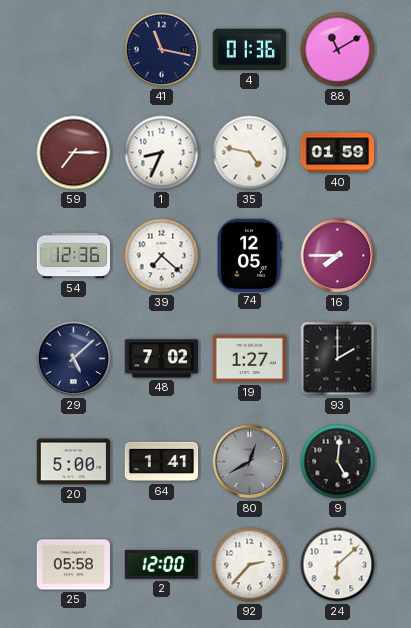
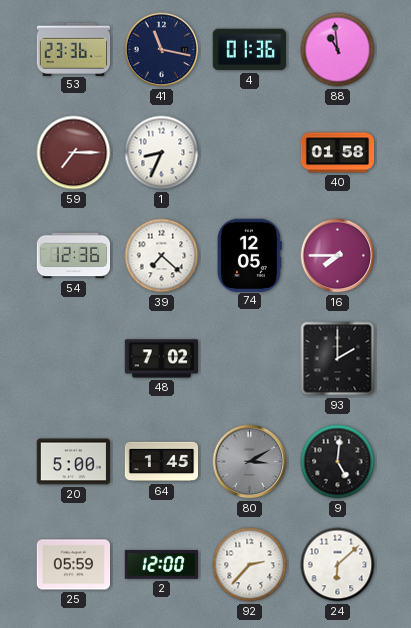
53: none -> 23:36
88: 11:10 -> 10:59
35: 4:47 -> none
40: 01:59 -> 01:58
29: 5:08 -> none
19: 1:27 -> none
64: 1:41 -> 1:45
80: 12:40 -> 3:10
25: 05:58 -> 05:59
